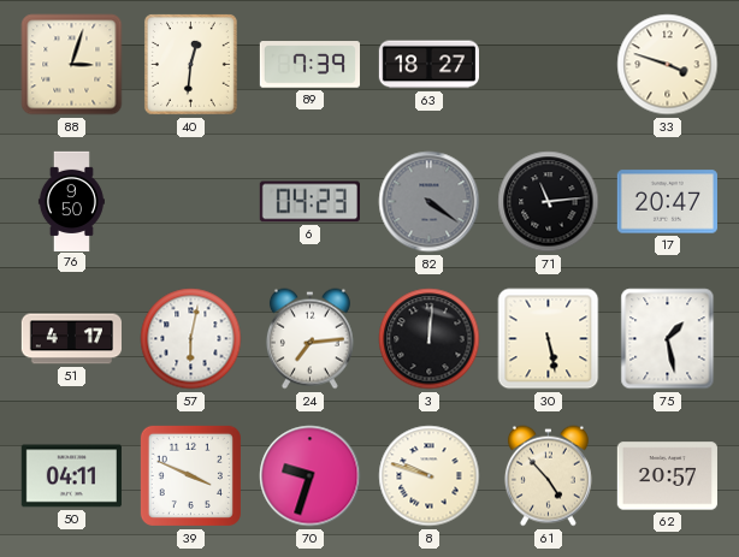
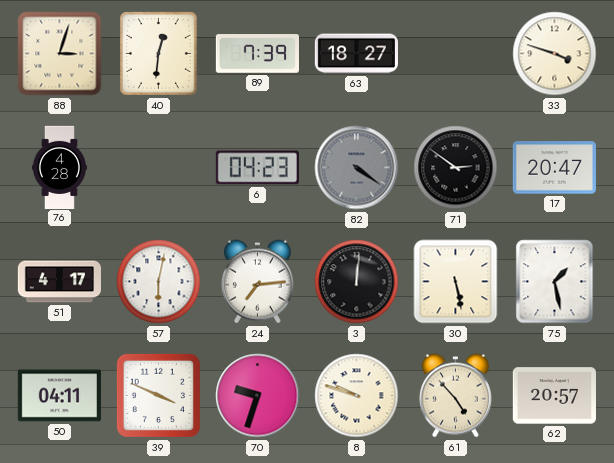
76: 9:50 -> 4:28
71: 11:14 -> 2:51
